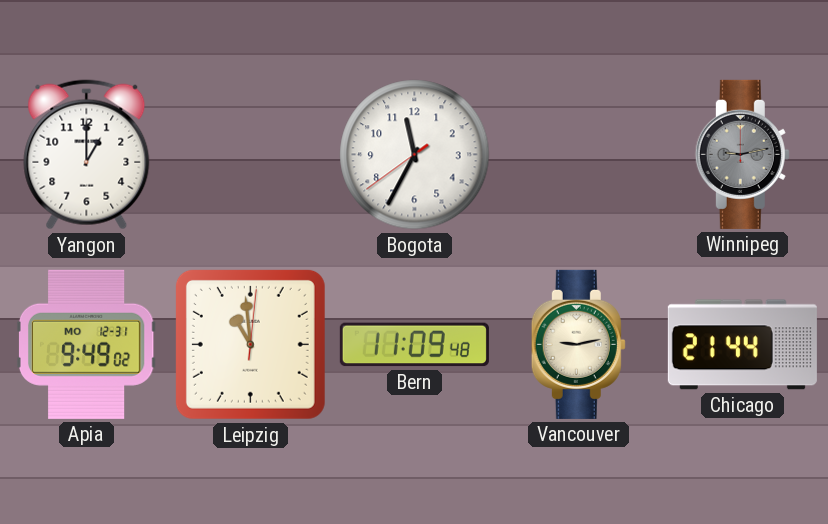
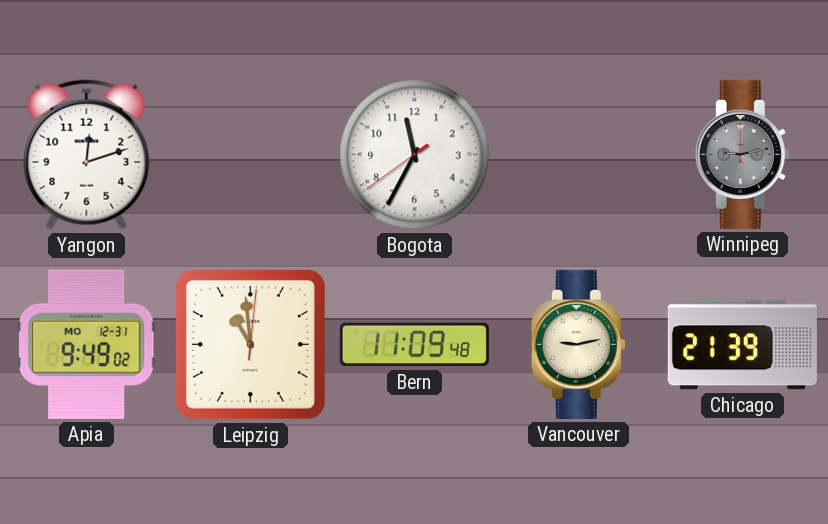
Yangon: 1:00 -> 12:12
Chicago: 21:44 -> 21:39
